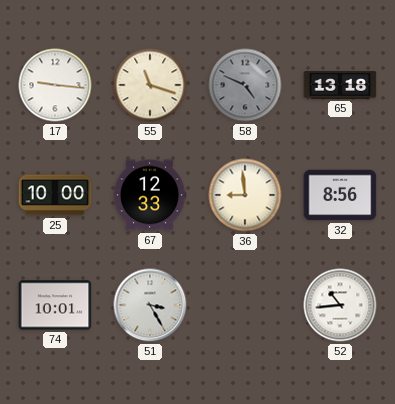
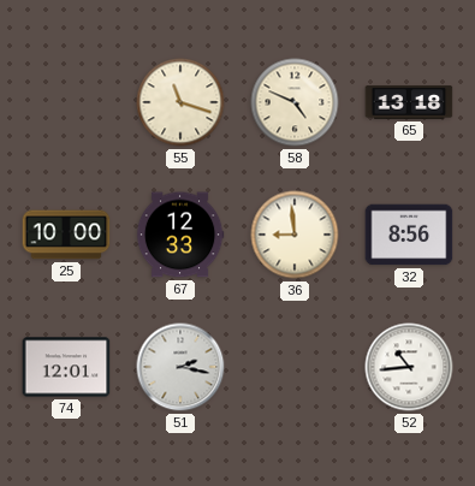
17: 9:16 -> none
58 dial: grey -> cream
74: 10:01 -> 12:01
51: 3:25 -> 2:17
